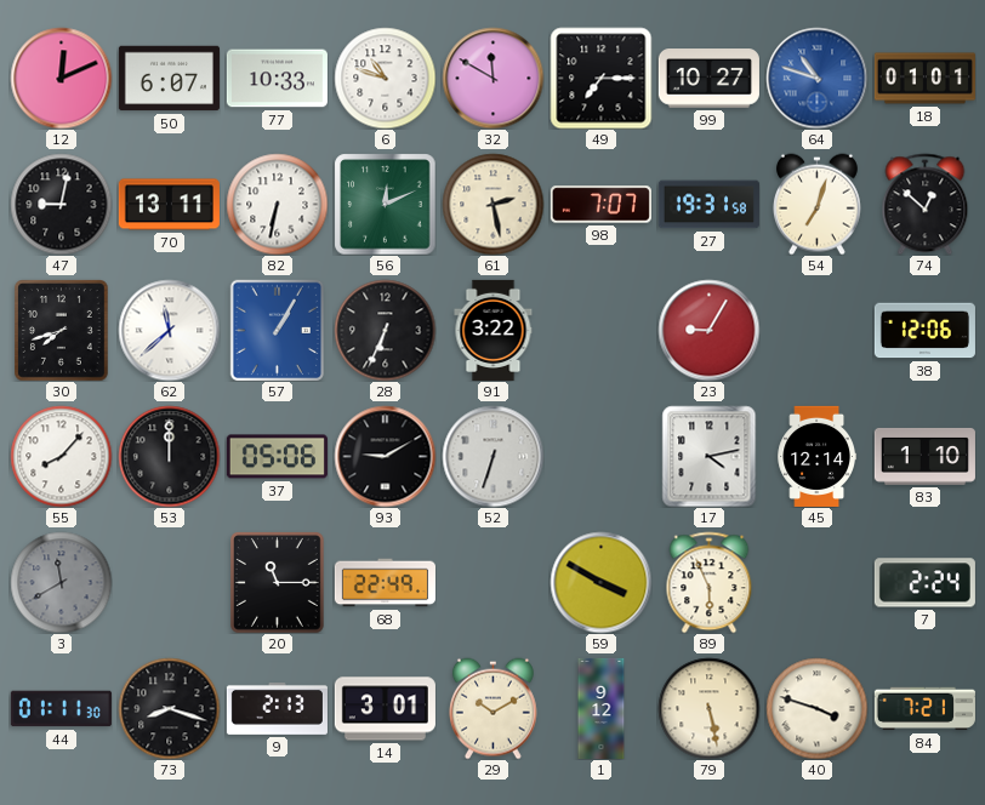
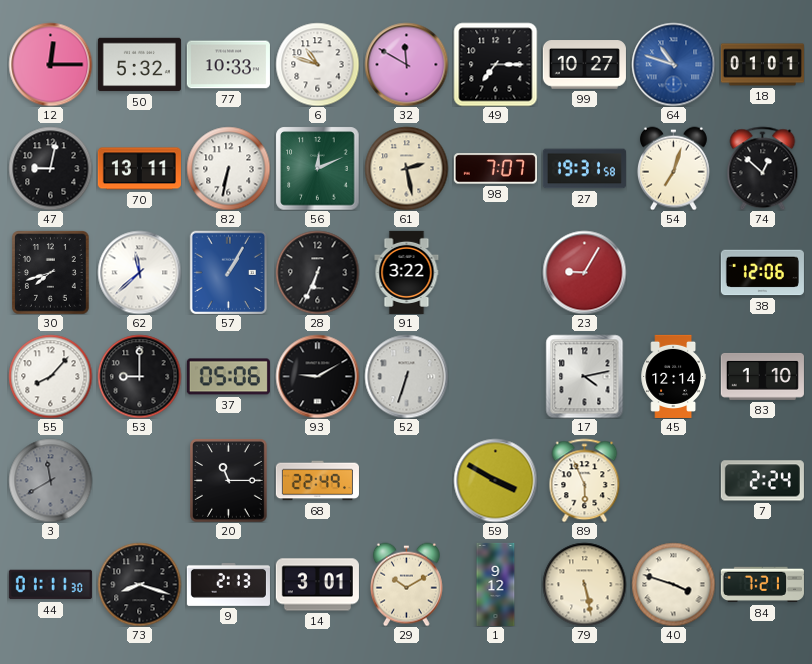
12: 12:11 -> 12:15
50: 6:07 -> 5:32
53: 12:00 -> 9:00
